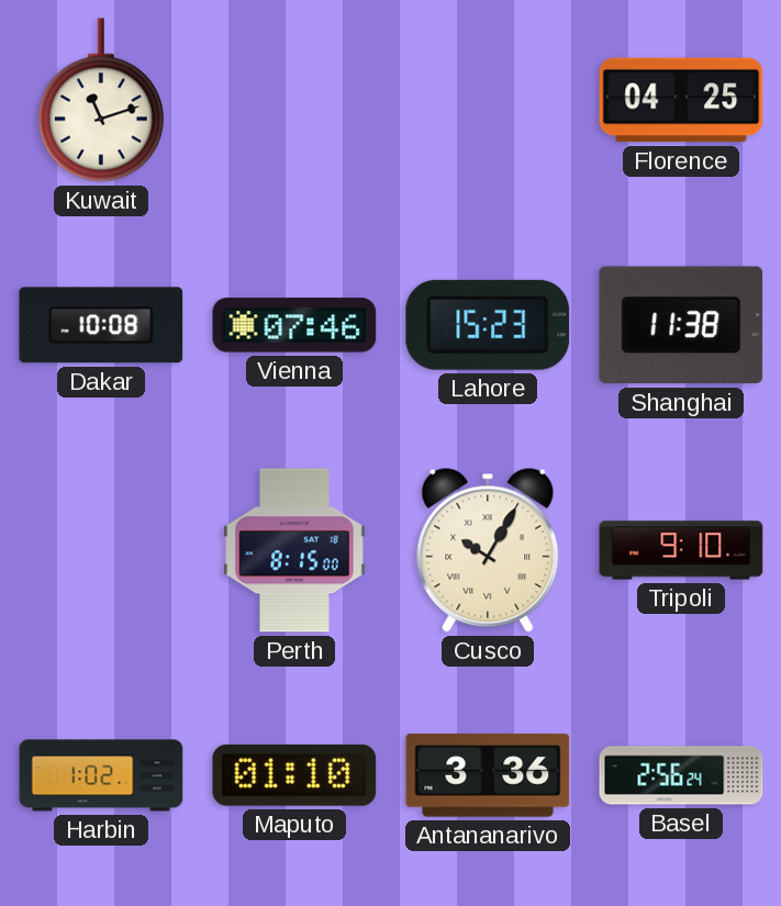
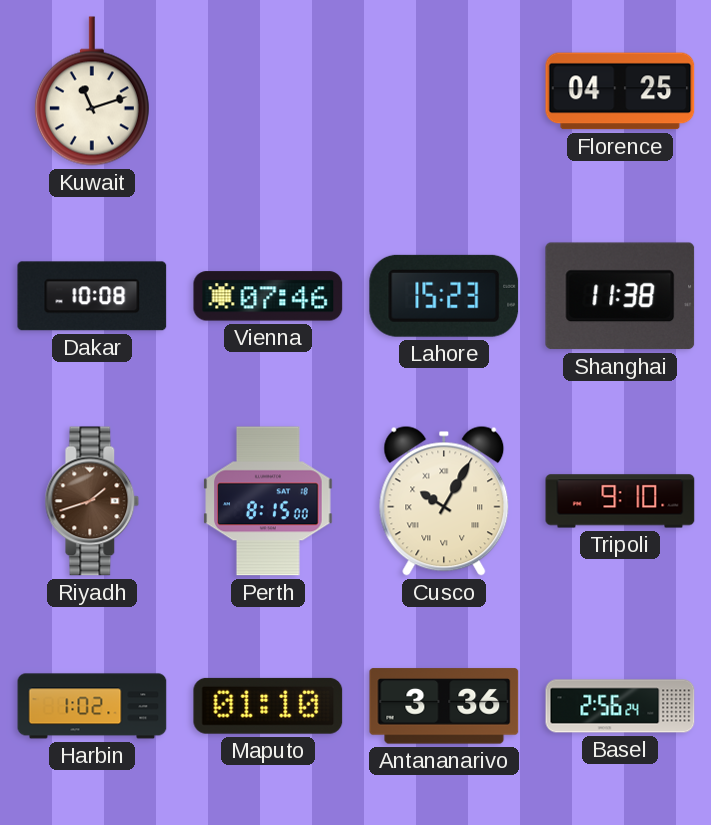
Riyadh: none -> 1:42
